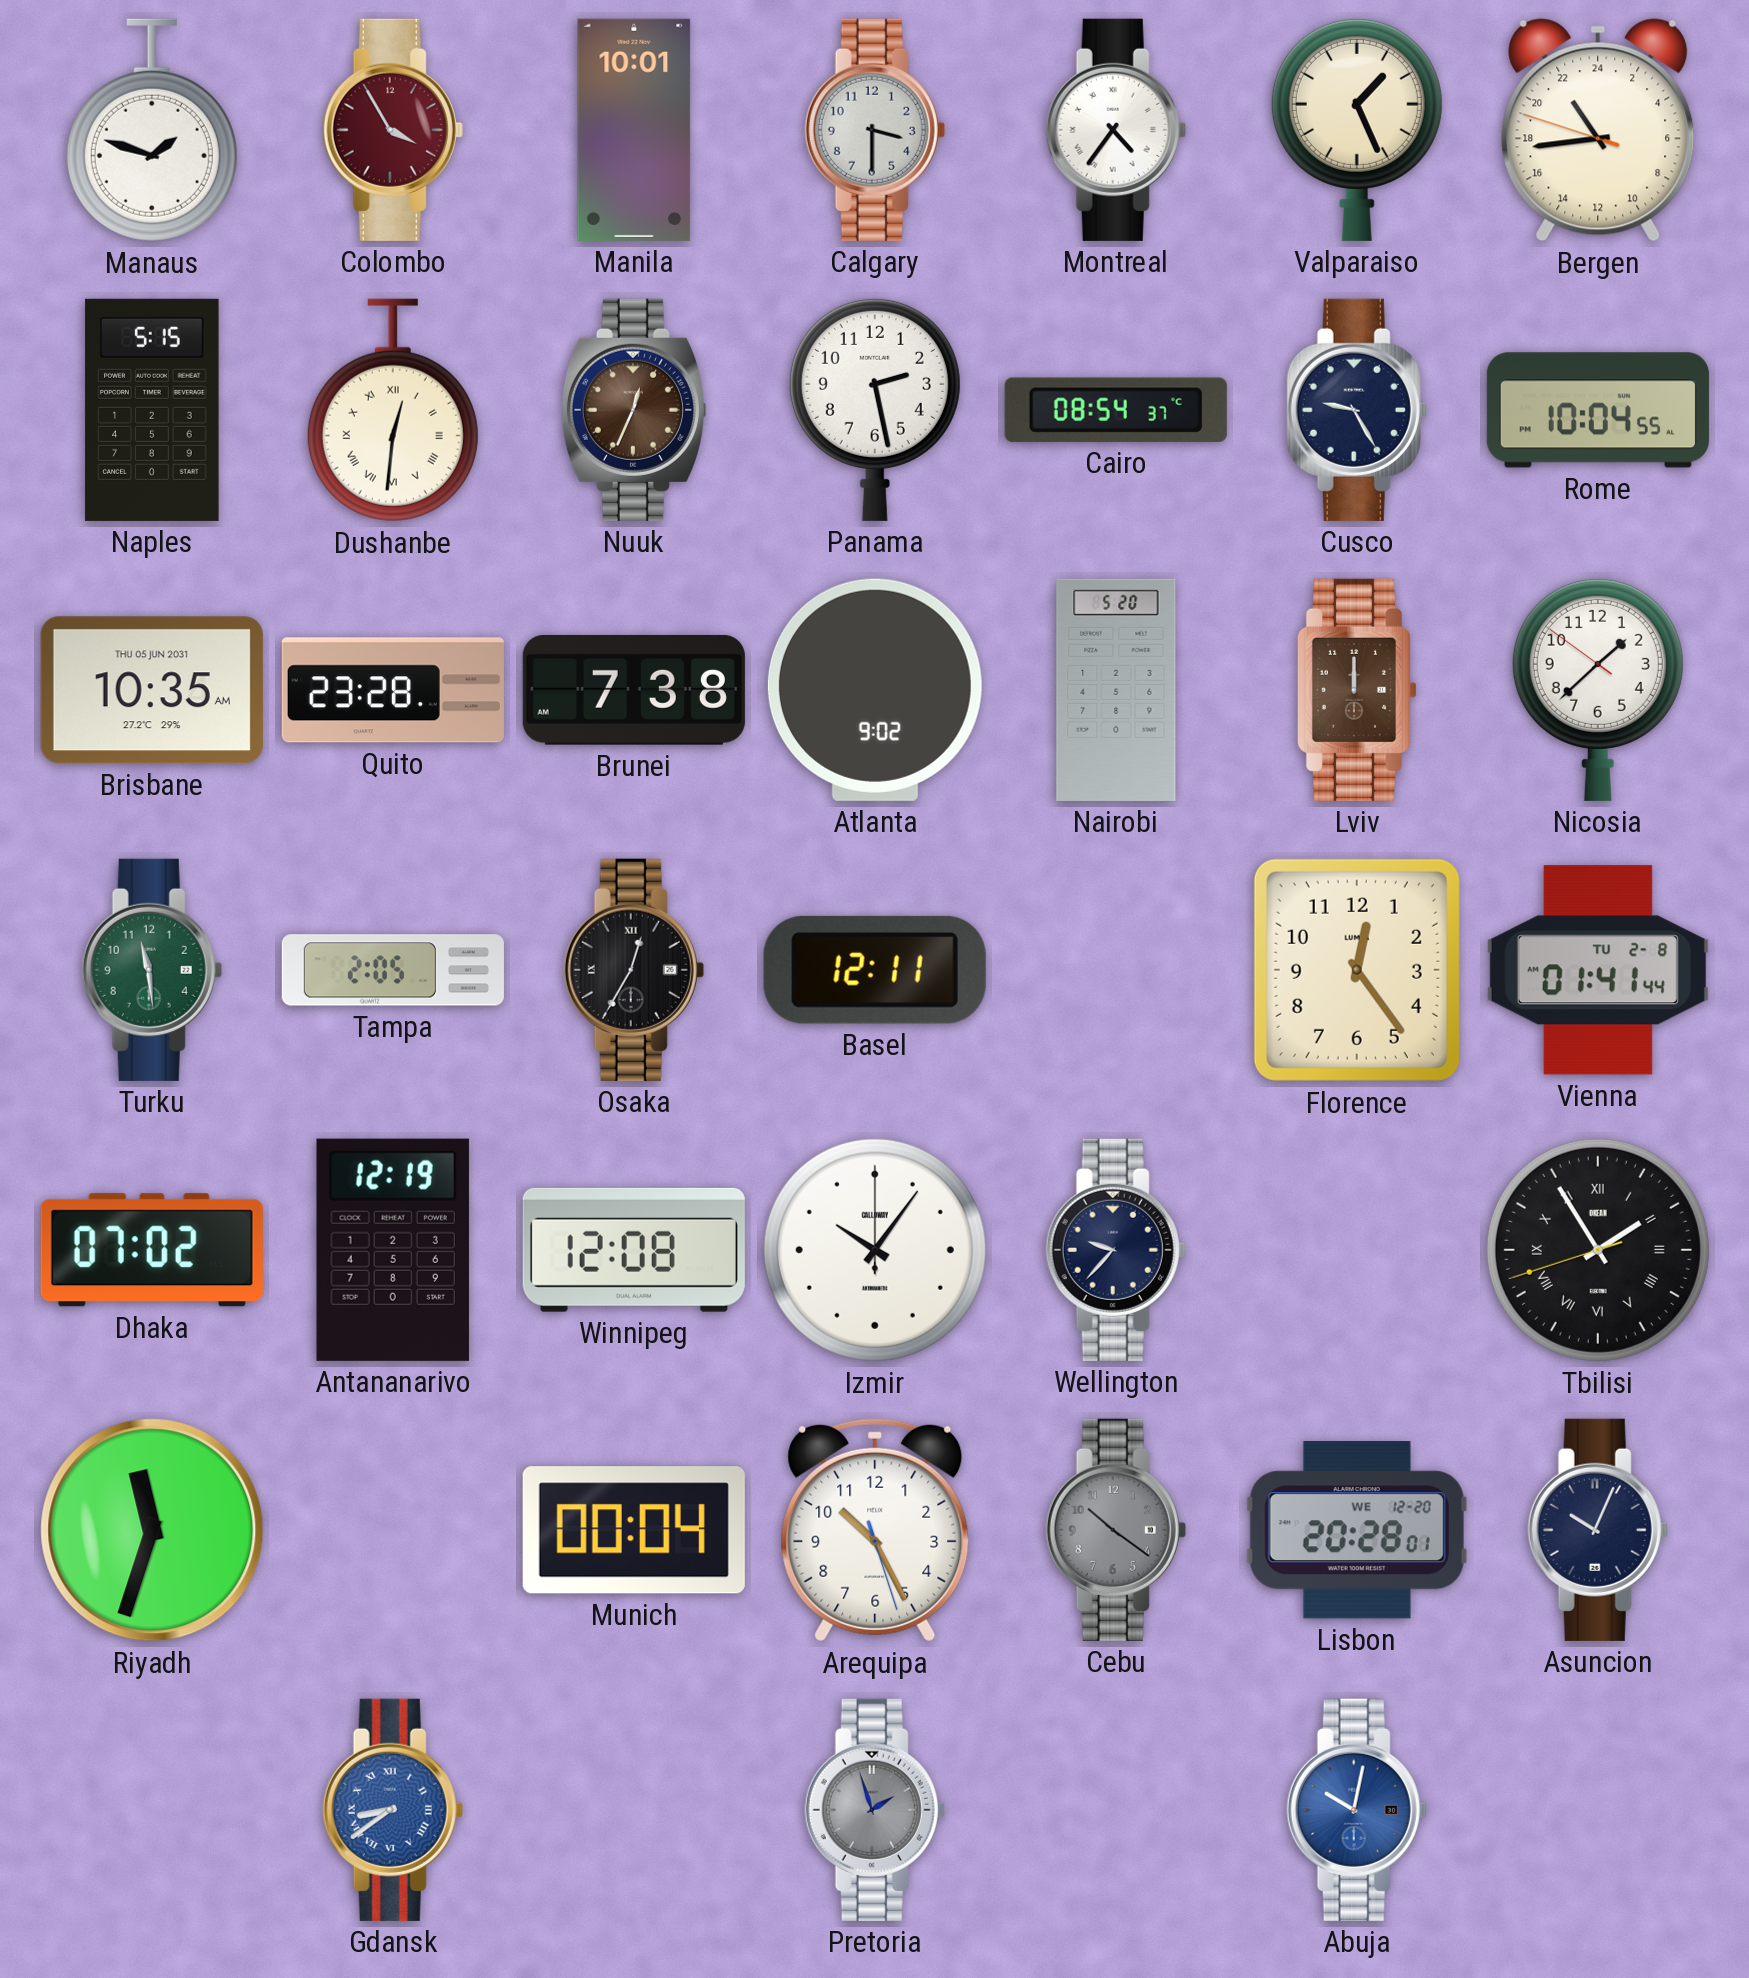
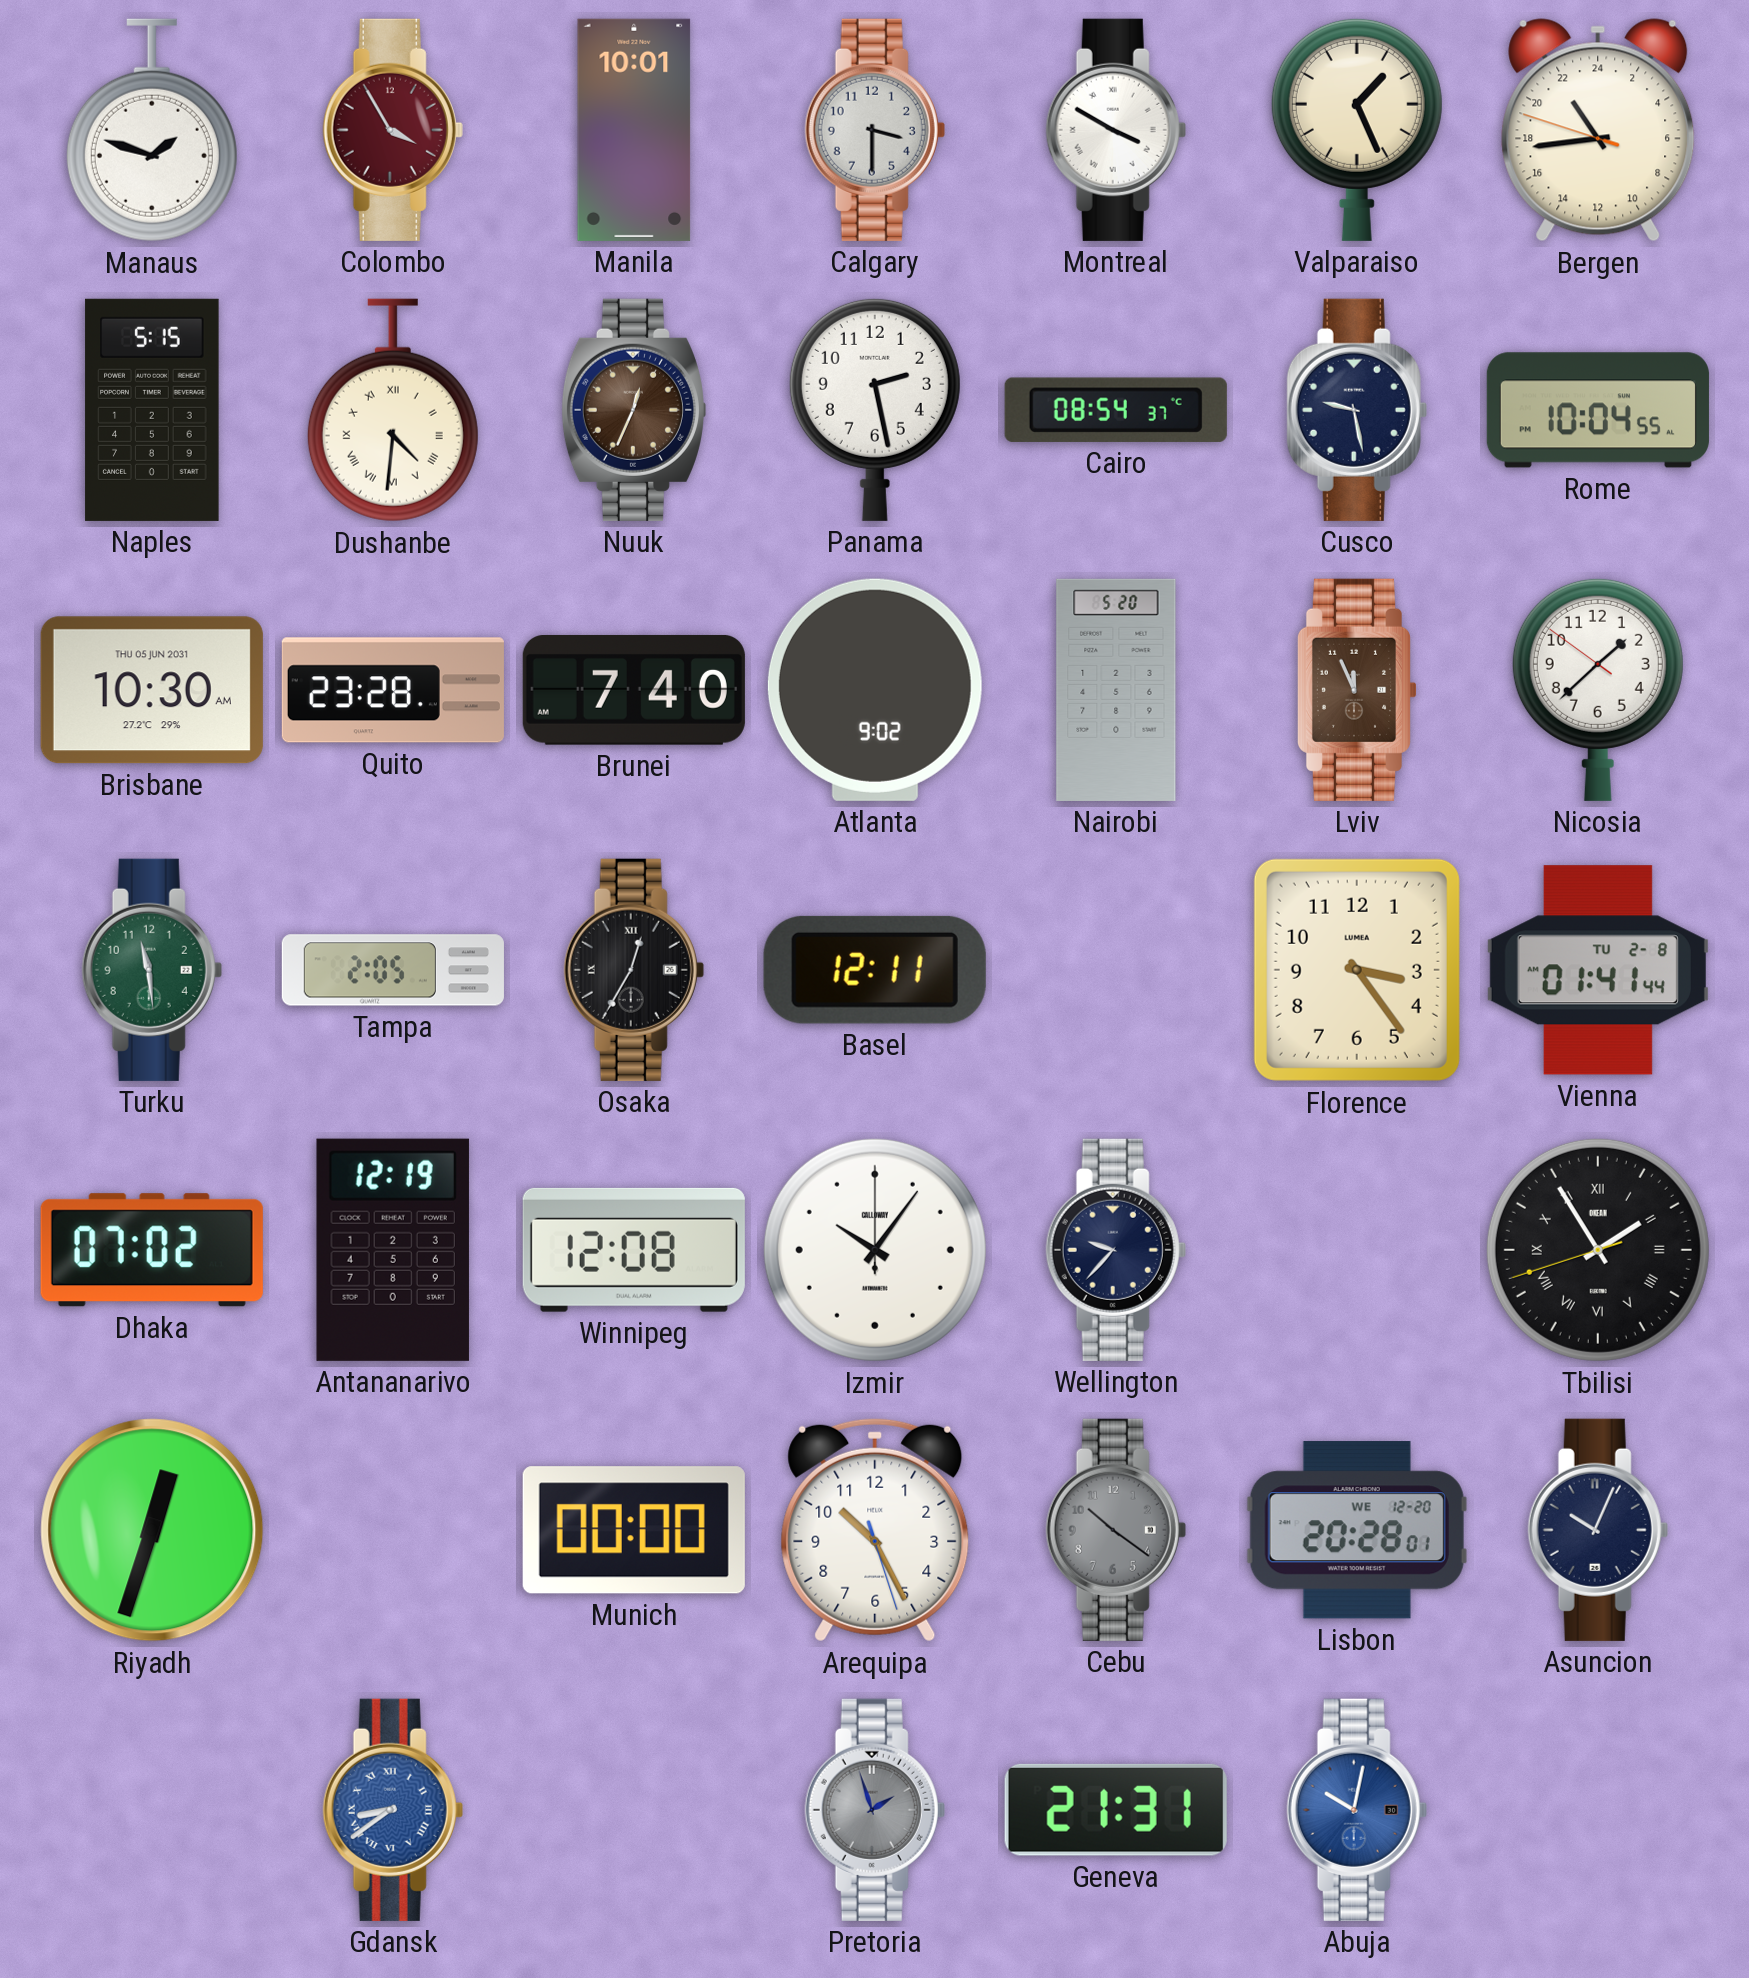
Montreal: 4:36 -> 3:50
Dushanbe: 12:31 -> 4:31
Cusco: 9:25 -> 9:28
Brisbane: 10:35 -> 10:30
Brunei: 7:38 -> 7:40
Lviv: 12:00 -> 11:56
Florence: 12:24 -> 3:24
Riyadh: 11:33 -> 12:33
Munich: 00:04 -> 00:00
Geneva: none -> 21:31
